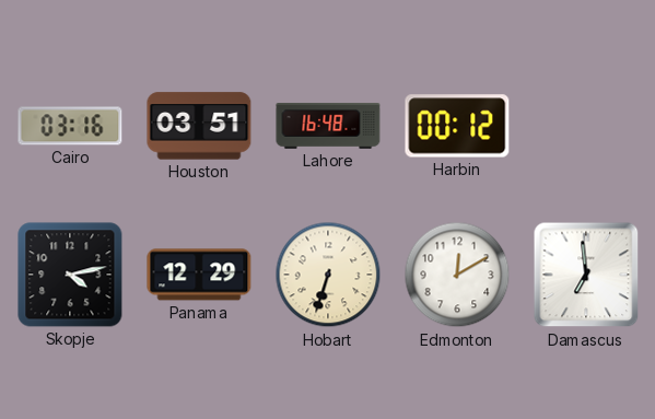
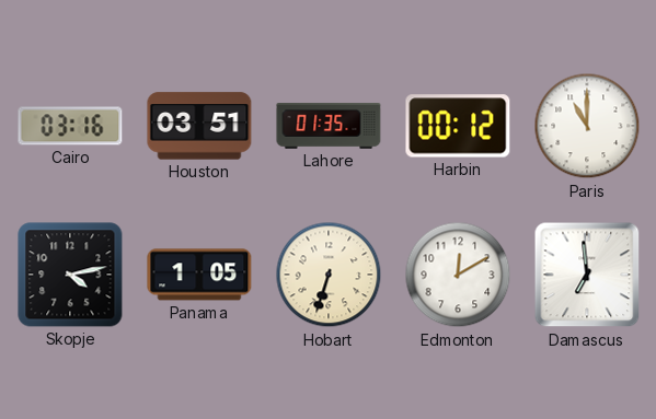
Lahore: 16:48 -> 01:35
Paris: none -> 11:00
Panama: 12:29 -> 1:05
